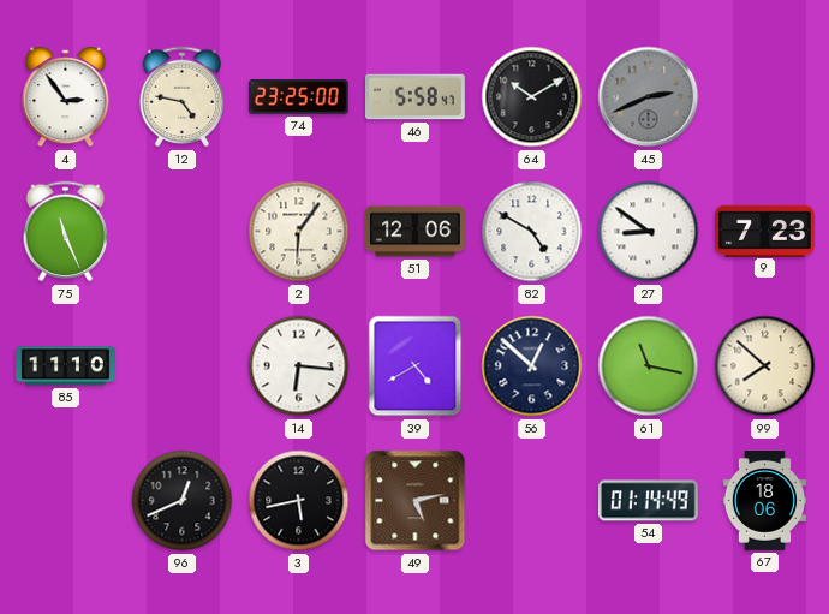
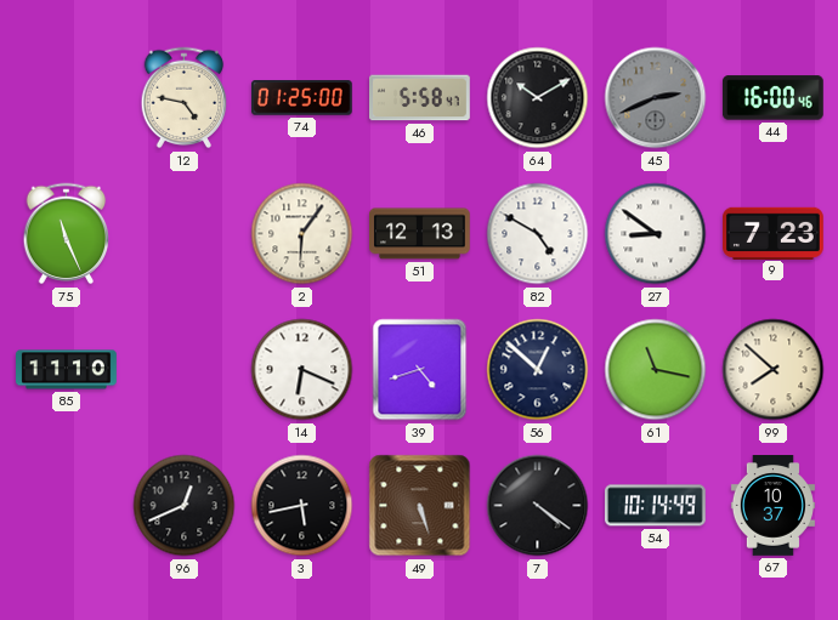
4: 2:54 -> none
74: 23:25 -> 01:25
44: none -> 16:00
51: 12:06 -> 12:13
14: 6:16 -> 6:19
39: 4:40 -> 4:42
49: 5:13 -> 5:27
7: none -> 4:21
54: 01:14 -> 10:14
67: 18:06 -> 10:37
